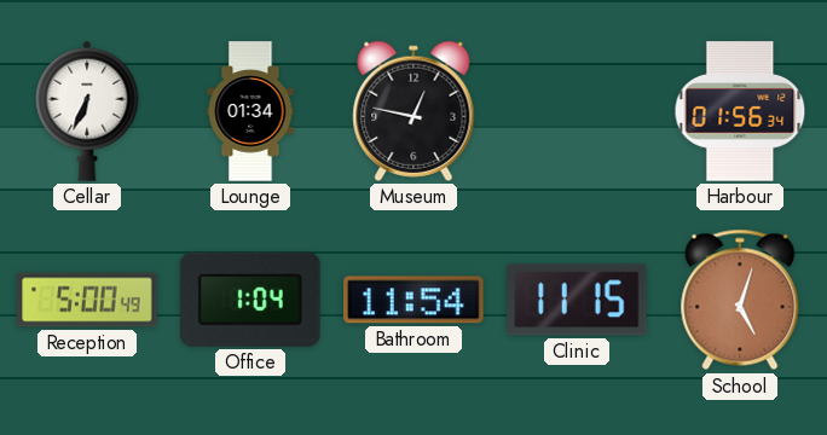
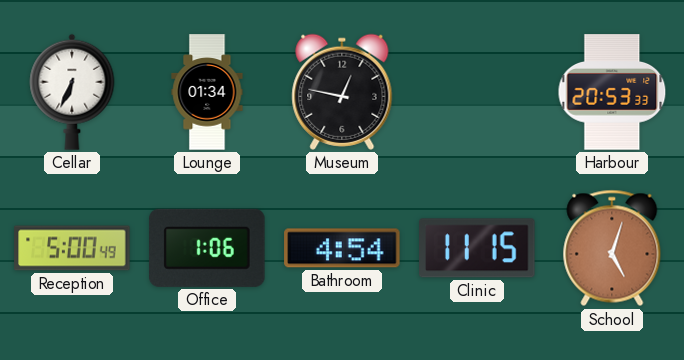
Harbour: 01:56 -> 20:53
Office: 1:04 -> 1:06
Bathroom: 11:54 -> 4:54
